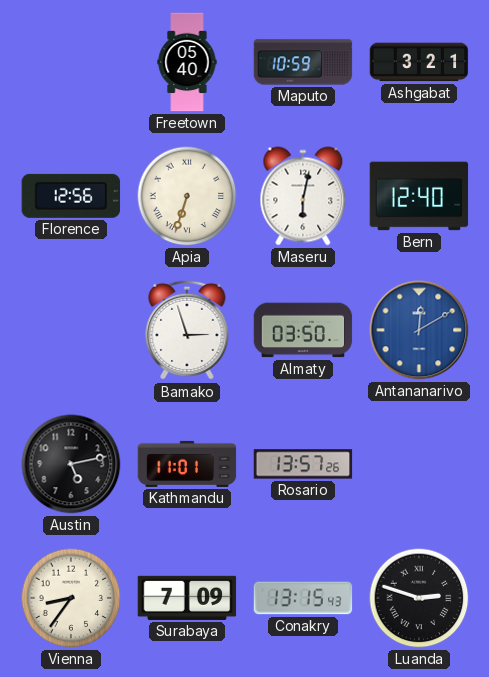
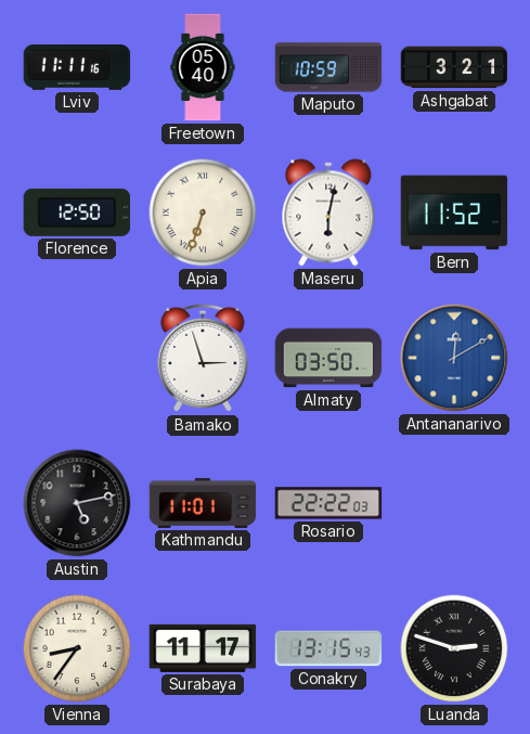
Lviv: none -> 11:11
Florence: 12:56 -> 12:50
Bern: 12:40 -> 11:52
Rosario: 13:57 -> 22:22
Surabaya: 7:09 -> 11:17
